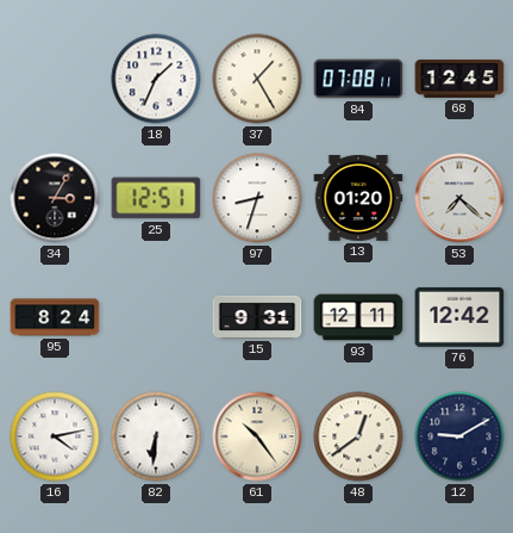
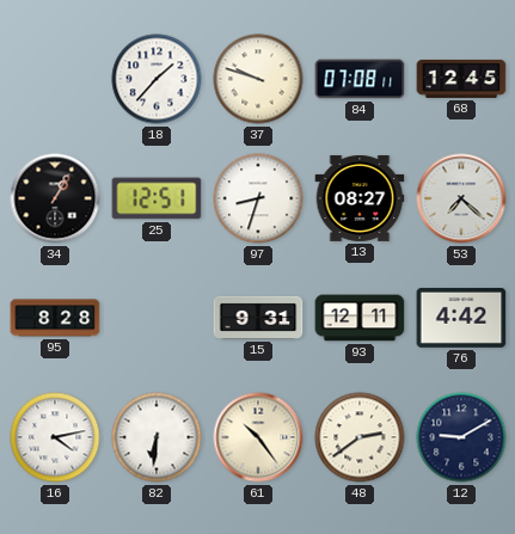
18: 1:34 -> 1:37
37: 1:25 -> 9:48
34: 3:05 -> 1:05
13: 01:20 -> 08:27
95: 8:24 -> 8:28
76: 12:42 -> 4:42
48: 12:39 -> 2:39
